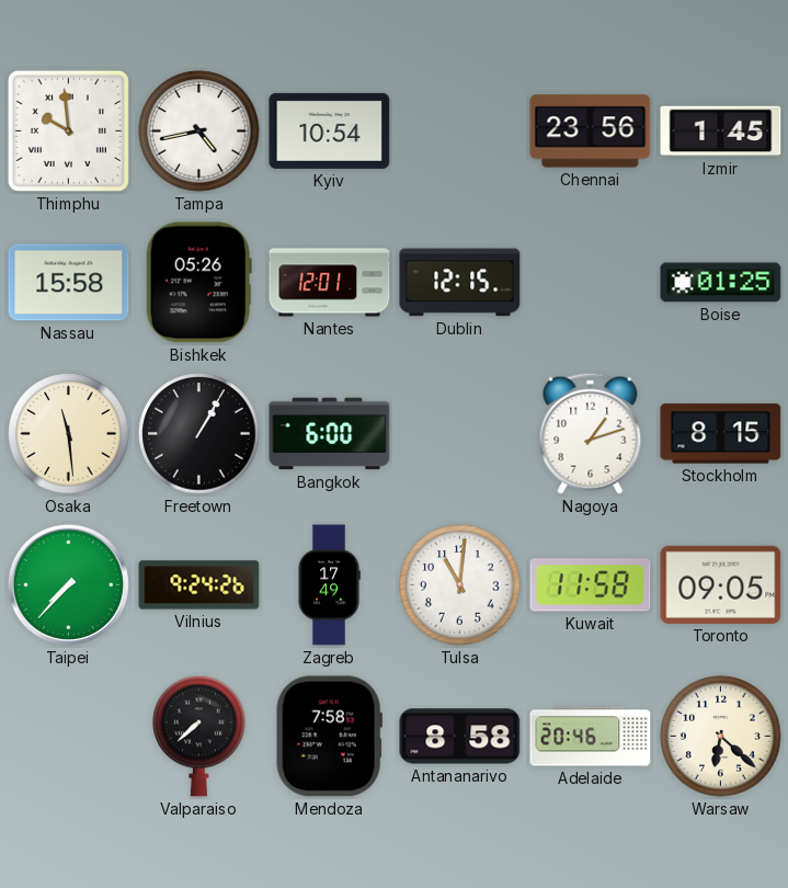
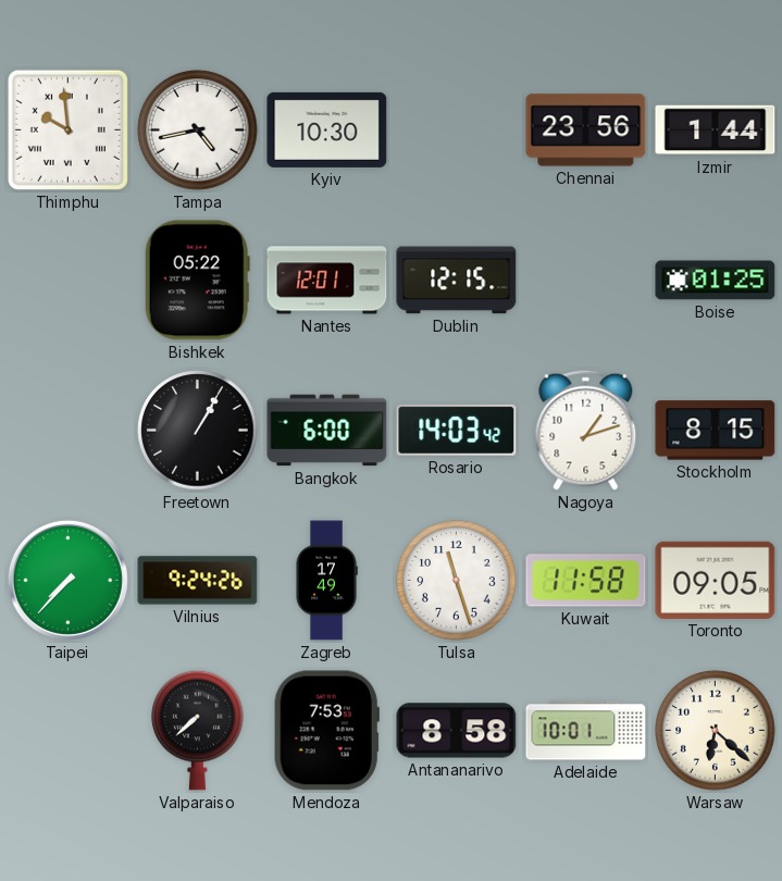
Kyiv: 10:54 -> 10:30
Izmir: 1:45 -> 1:44
Nassau: 15:58 -> none
Bishkek: 05:26 -> 05:22
Osaka: 11:29 -> none
Rosario: none -> 14:03
Tulsa: 11:01 -> 11:27
Mendoza: 7:58 -> 7:53
Adelaide: 20:46 -> 10:01
